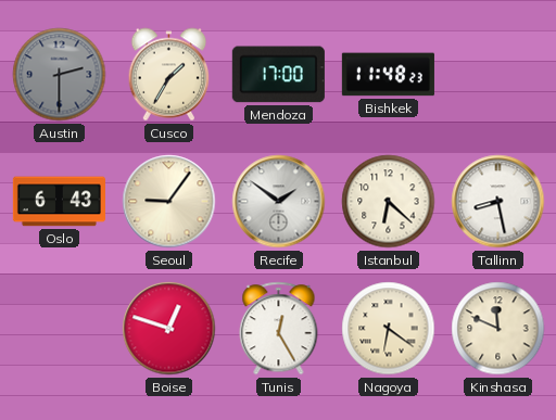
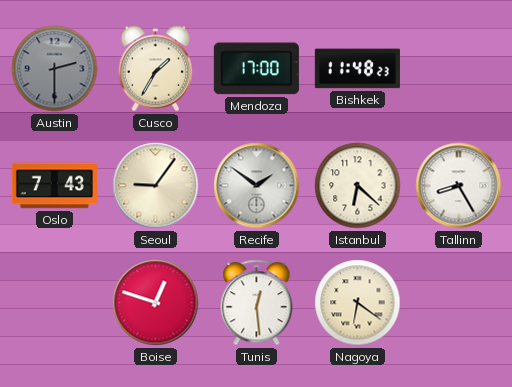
Oslo: 6:43 -> 7:43
Tallinn: 8:28 -> 8:25
Tunis: 12:25 -> 12:29
Kinshasa: 11:49 -> none
